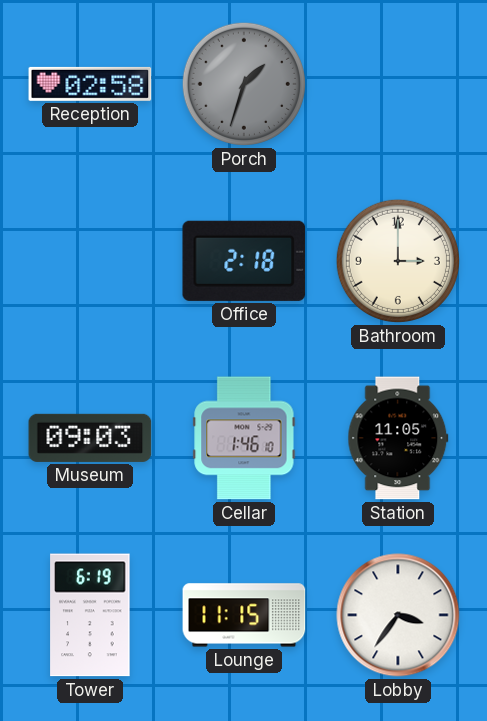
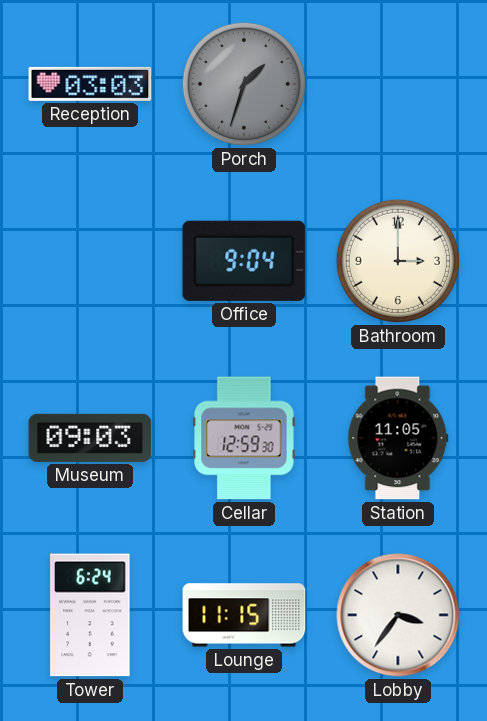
Reception: 02:58 -> 03:03
Office: 2:18 -> 9:04
Cellar: 1:46 -> 12:59
Tower: 6:19 -> 6:24
